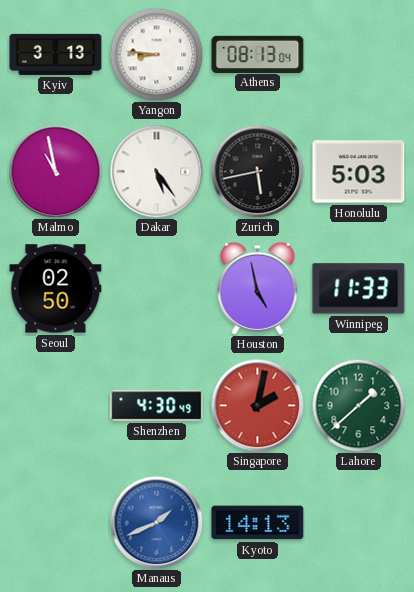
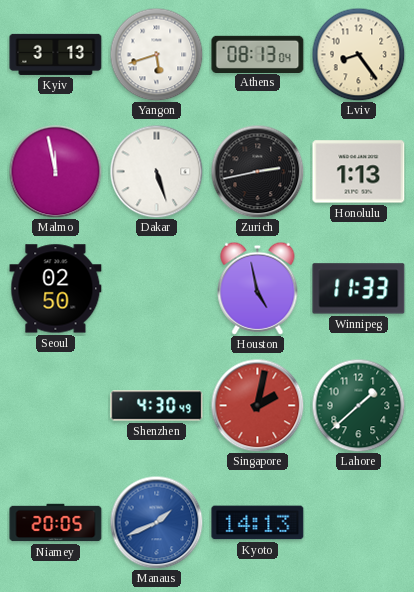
Yangon: 8:46 -> 5:42
Lviv: none -> 8:24
Malmo: 10:58 -> 11:58
Dakar: 5:24 -> 5:27
Zurich: 5:43 -> 2:43
Honolulu: 5:03 -> 1:13
Niamey: none -> 20:05
